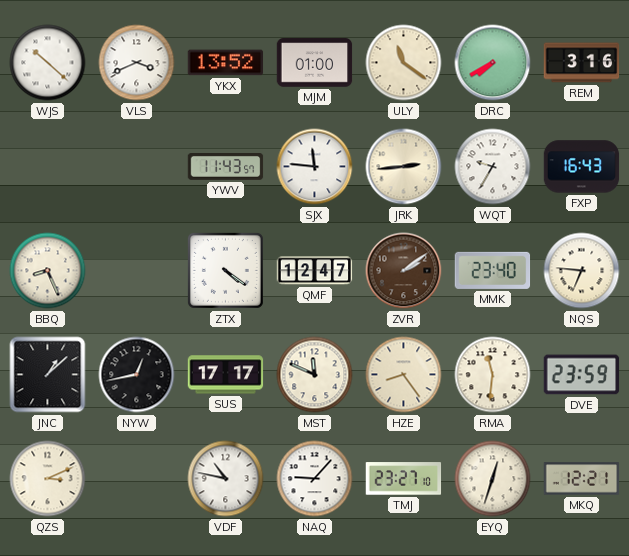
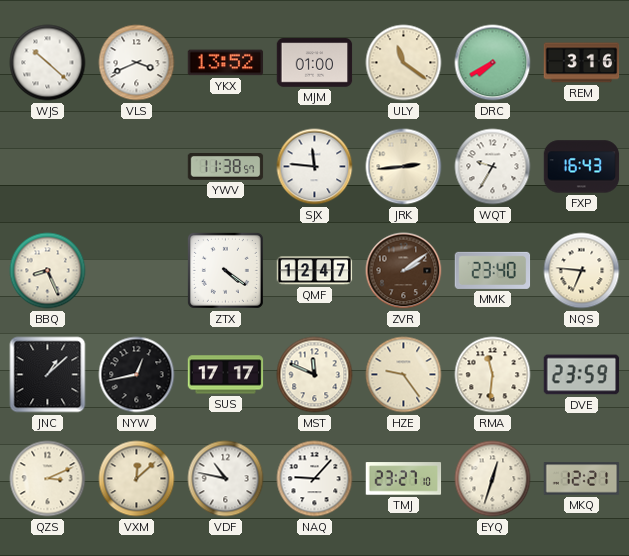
YWV: 11:43 -> 11:38
HZE: 8:24 -> 9:24
VXM: none -> 12:08
